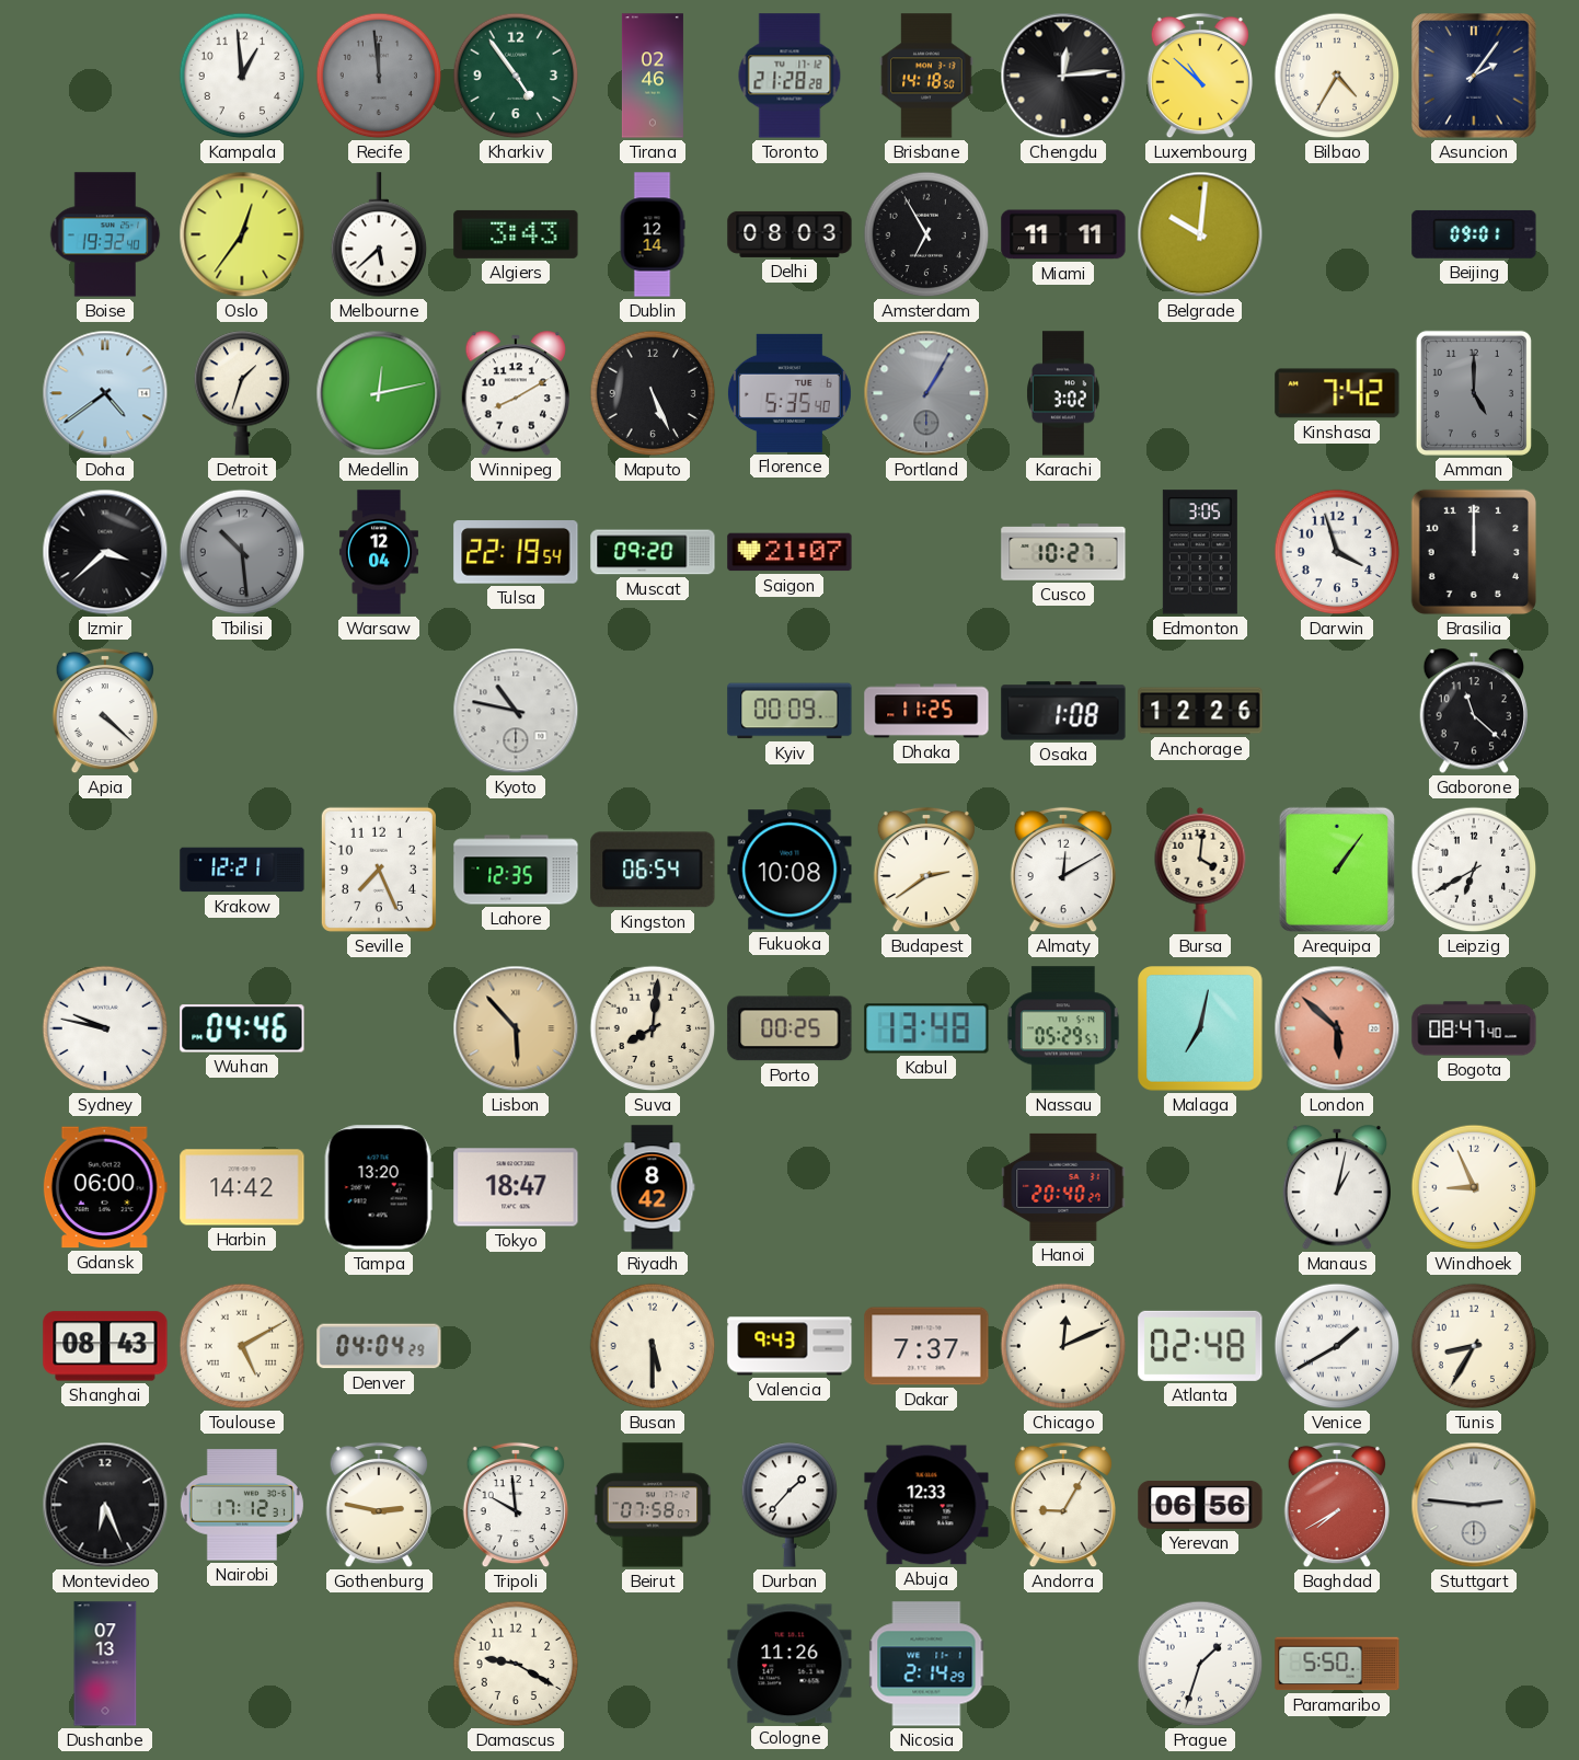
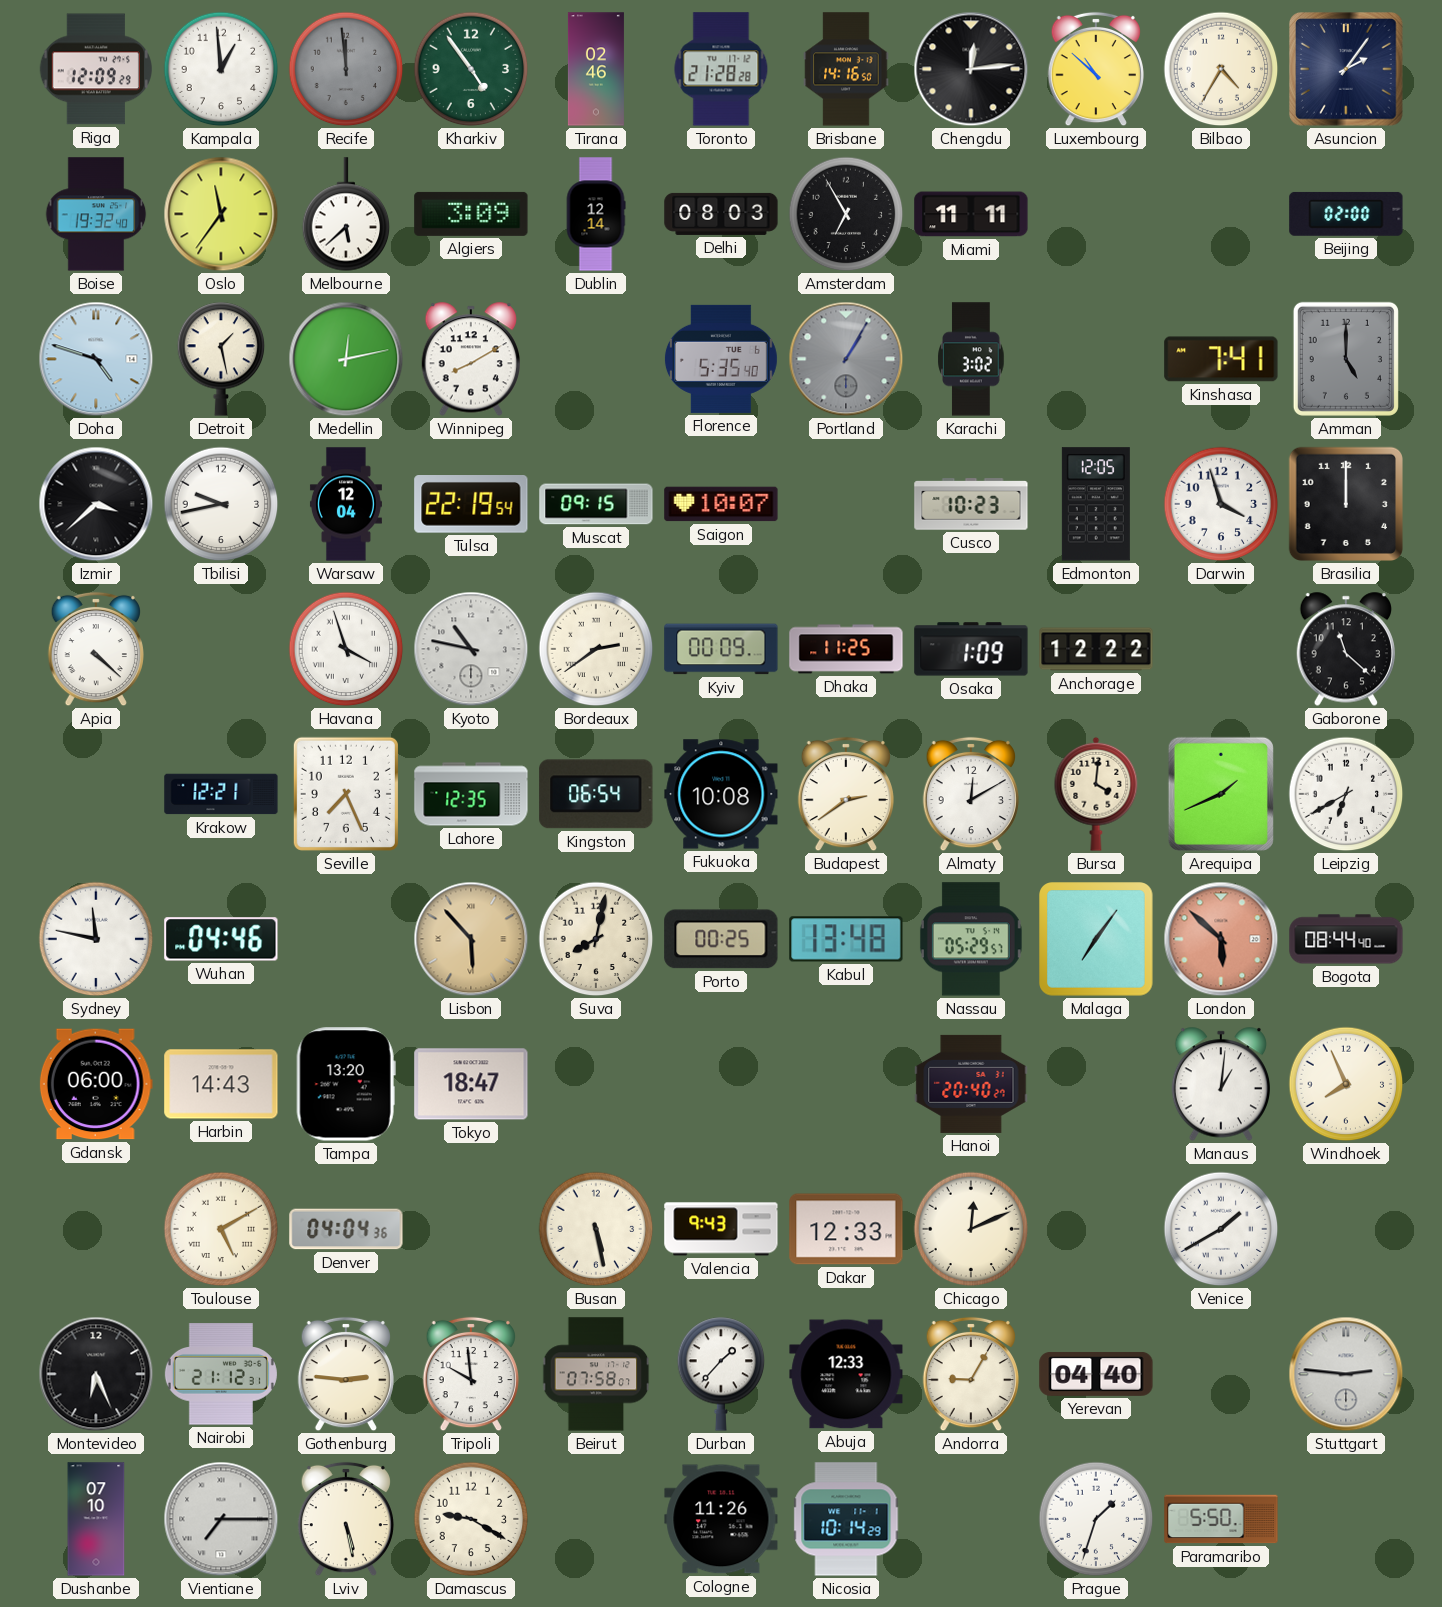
Riga: none -> 12:09
Brisbane: 14:18 -> 14:16
Oslo: 12:36 -> 11:36
Algiers: 3:43 -> 3:09
Belgrade: 10:01 -> none
Beijing: 09:01 -> 02:00
Doha: 4:39 -> 4:48
Detroit: 1:33 -> 1:28
Maputo: 5:26 -> none
Kinshasa: 7:42 -> 7:41
Tbilisi: 10:29 -> 9:43
Tbilisi dial: grey -> white
Muscat: 09:20 -> 09:15
Saigon: 21:07 -> 10:07
Cusco: 10:27 -> 10:23
Edmonton: 3:05 -> 12:05
Havana: none -> 3:57
Bordeaux: none -> 2:39
Osaka: 1:08 -> 1:09
Anchorage: 12:26 -> 12:22
Arequipa: 1:06 -> 1:41
Sydney: 9:47 -> 11:47
Suva: 8:01 -> 8:02
Malaga: 7:02 -> 7:06
Bogota: 08:47 -> 08:44
Harbin: 14:42 -> 14:43
Riyadh: 8:42 -> none
Manaus: 1:02 -> 1:01
Windhoek: 8:56 -> 7:56
Shanghai: 08:43 -> none
Denver: 04:04:29 -> 04:04:36
Busan: 5:30 -> 5:28
Dakar: 7:37 -> 12:33
Atlanta: 02:48 -> none
Tunis: 8:35 -> none
Nairobi: 17:12 -> 21:12
Gothenburg: 2:47 -> 2:46
Yerevan: 06:56 -> 04:40
Baghdad: 7:40 -> none
Dushanbe: 07:13 -> 07:10
Vientiane: none -> 7:15
Lviv: none -> 5:28
Nicosia: 2:14 -> 10:14
